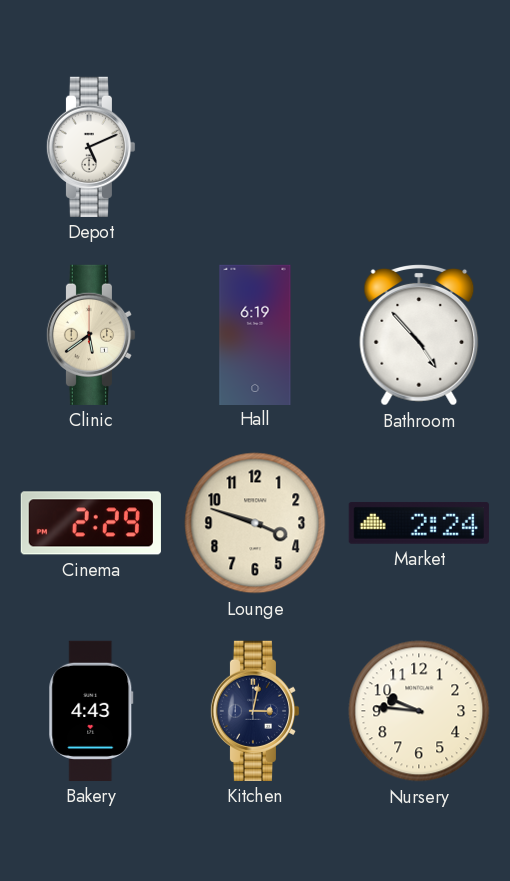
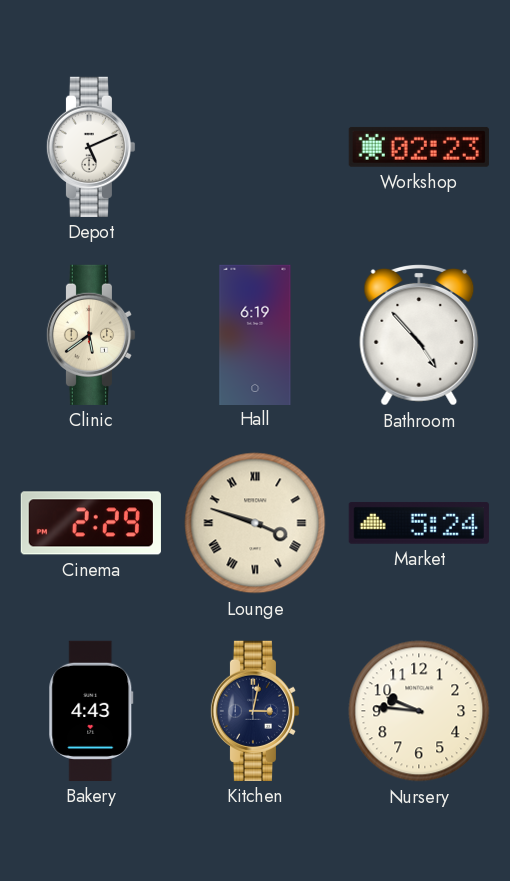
Workshop: none -> 02:23
Lounge numerals: Arabic -> Roman
Market: 2:24 -> 5:24
